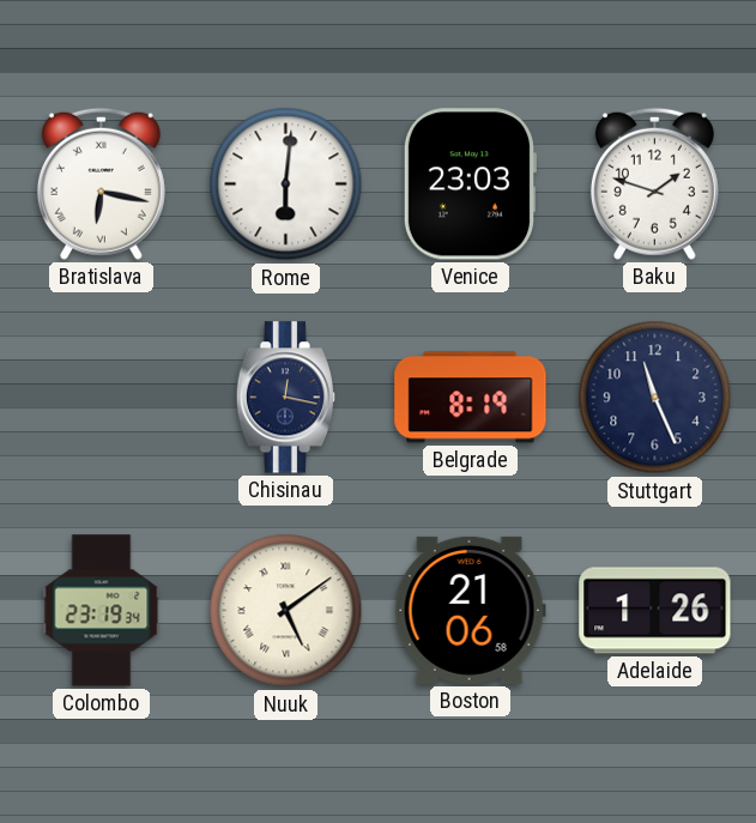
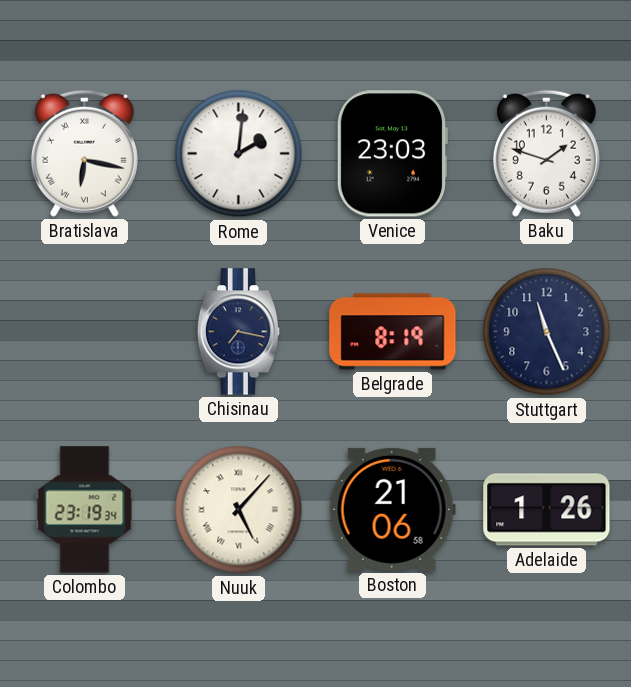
Rome: 6:01 -> 2:01
Chisinau: 12:17 -> 7:17
Nuuk: 5:09 -> 5:07
